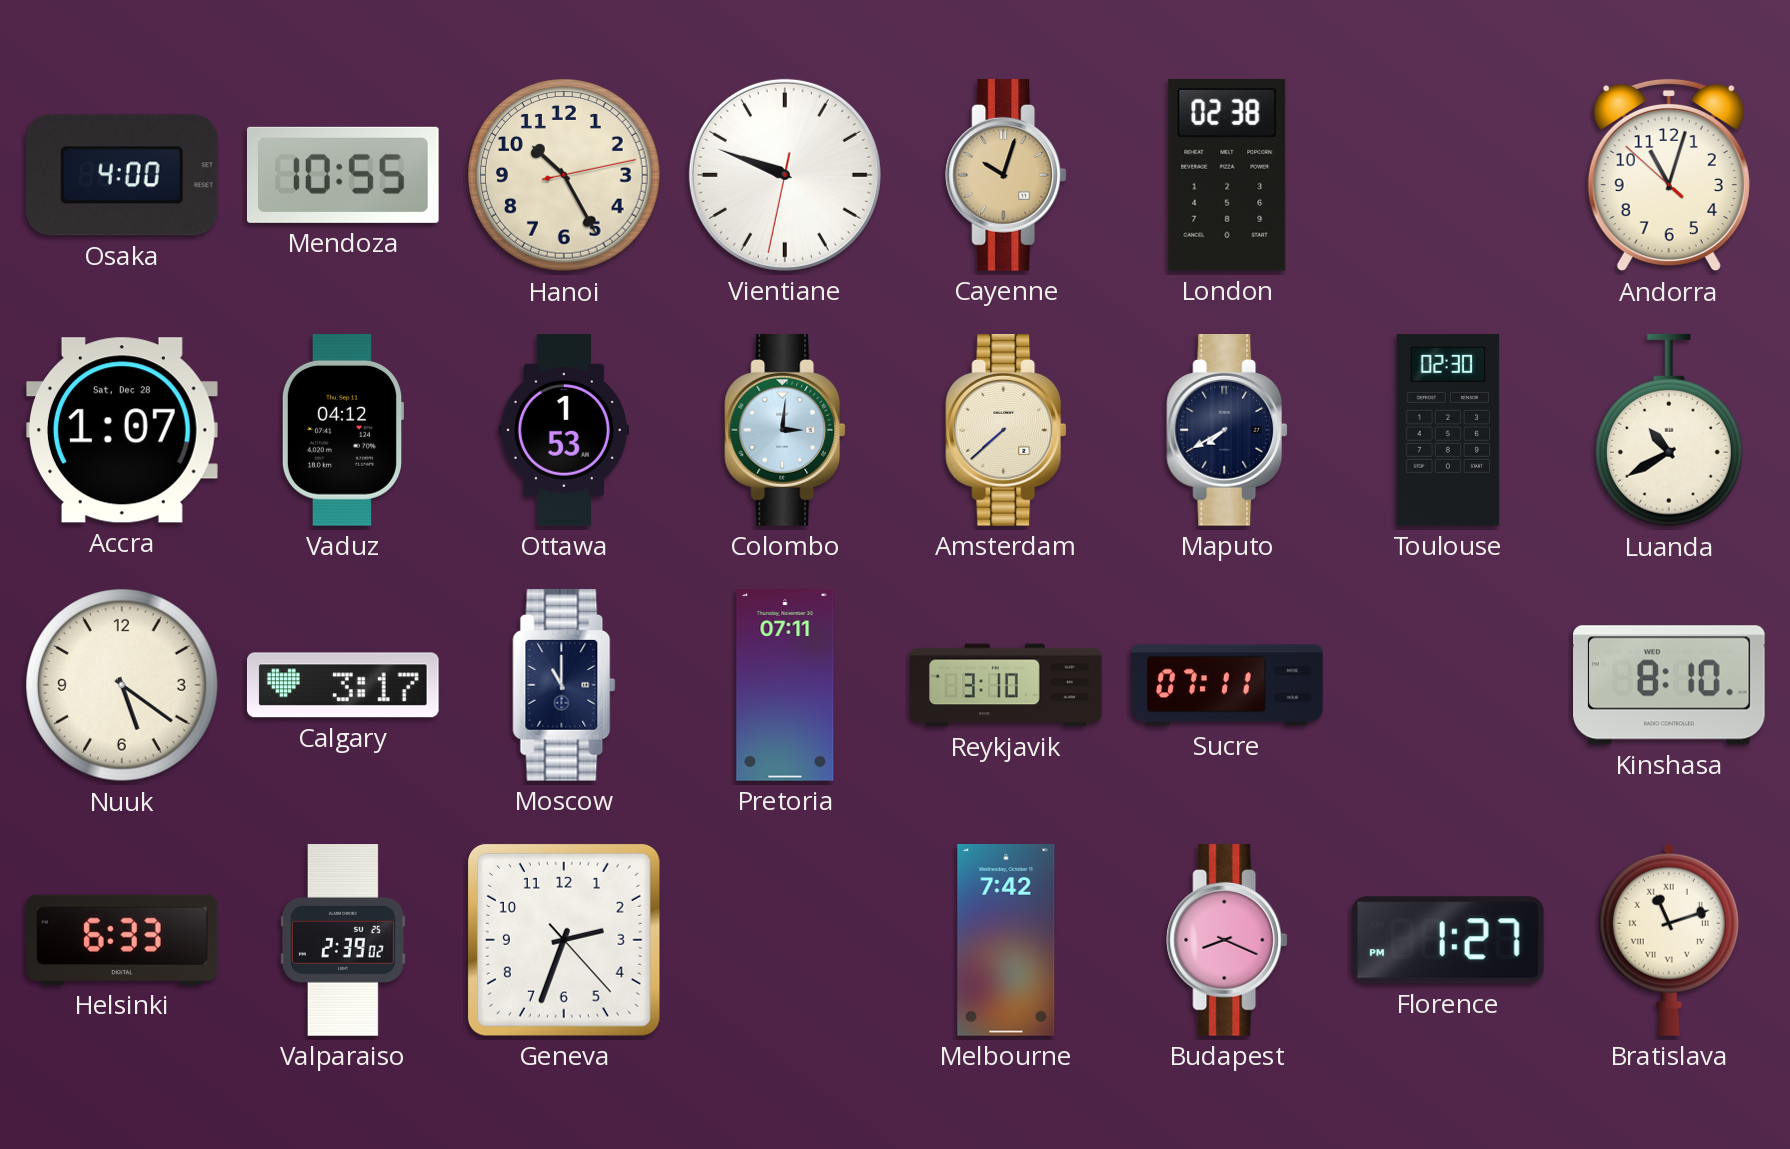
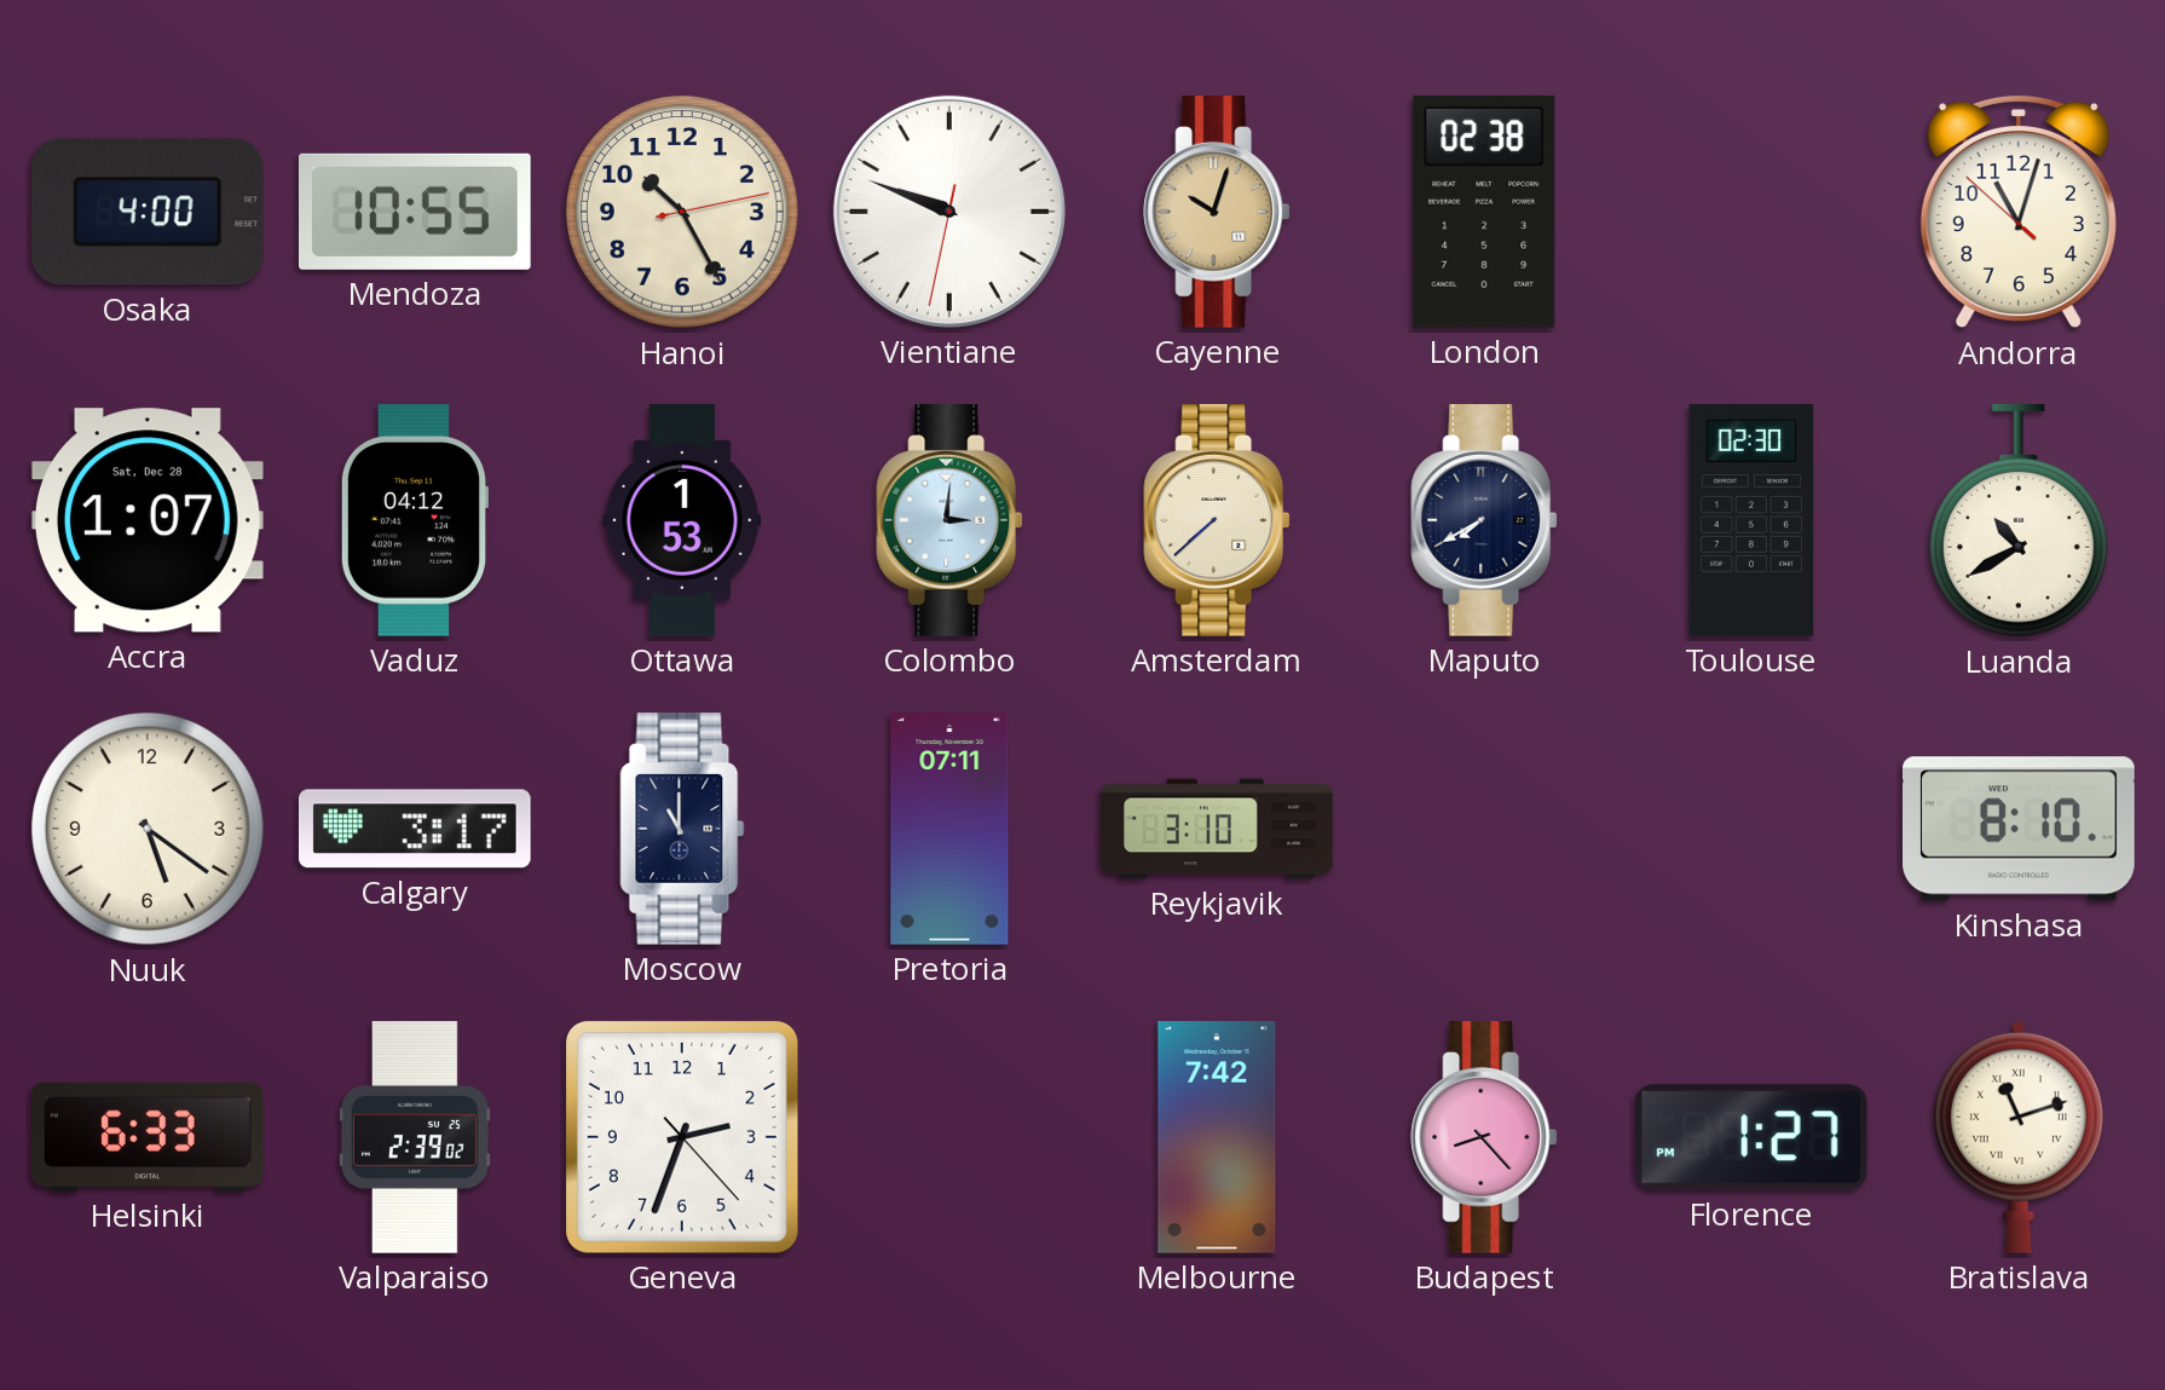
Sucre: 07:11 -> none
Budapest: 8:19 -> 8:23
